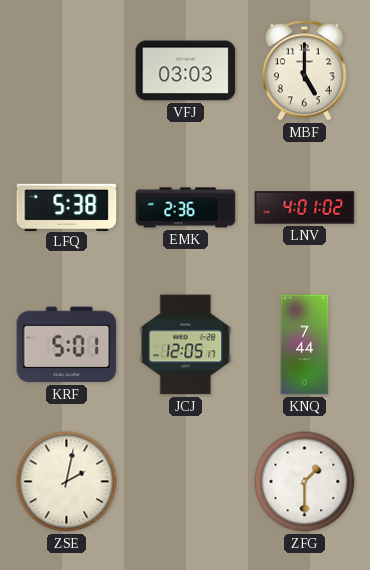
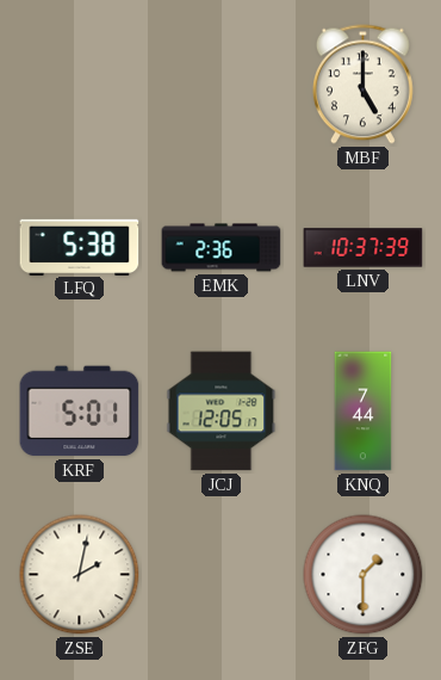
VFJ: 03:03 -> none
LNV: 4:01 -> 10:37
